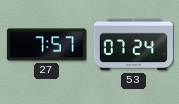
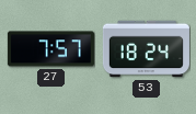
53: 07:24 -> 18:24
